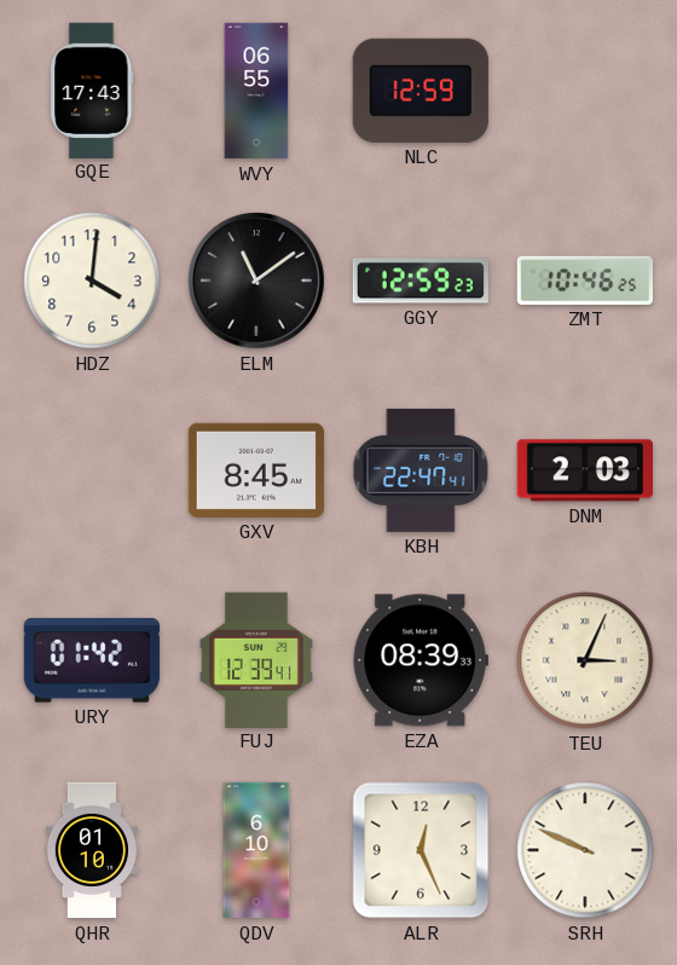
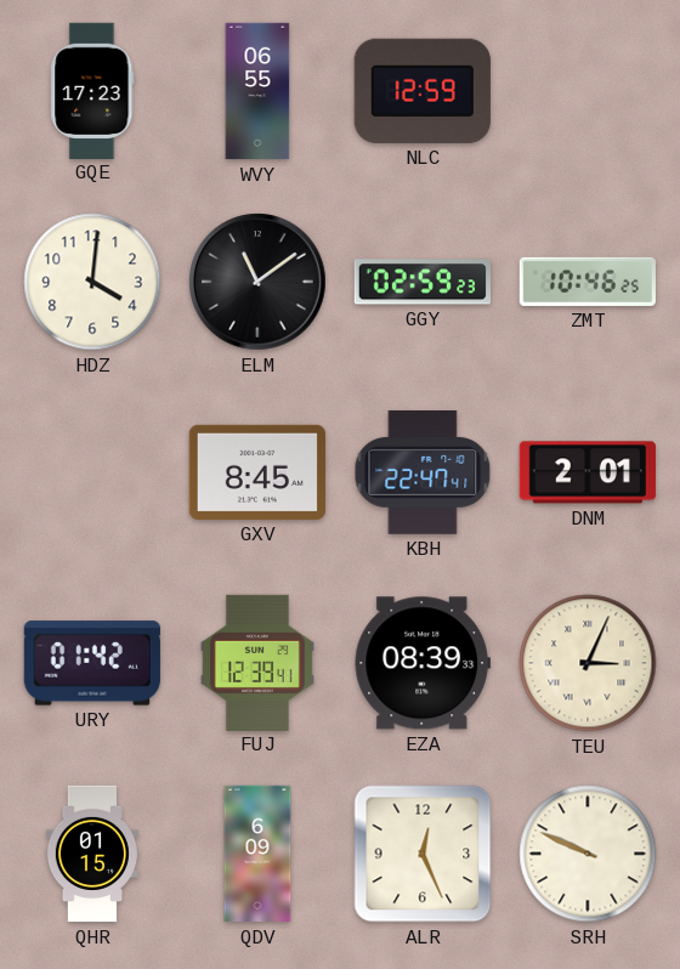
GQE: 17:43 -> 17:23
GGY: 12:59 -> 02:59
DNM: 2:03 -> 2:01
QHR: 01:10 -> 01:15
QDV: 6:10 -> 6:09
